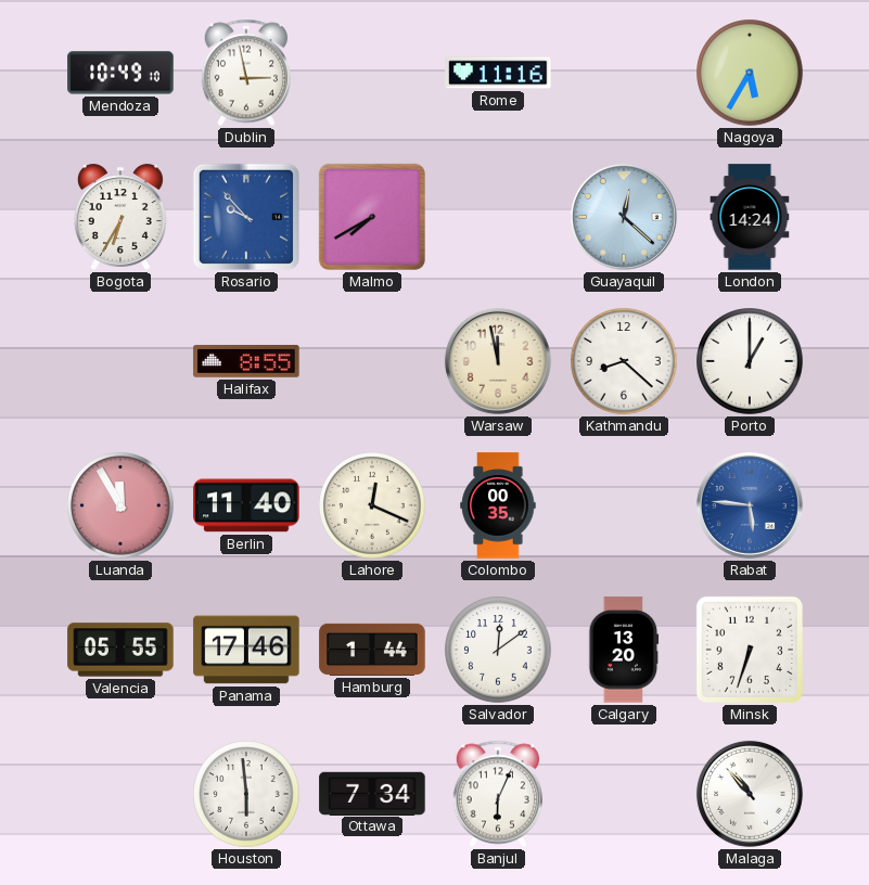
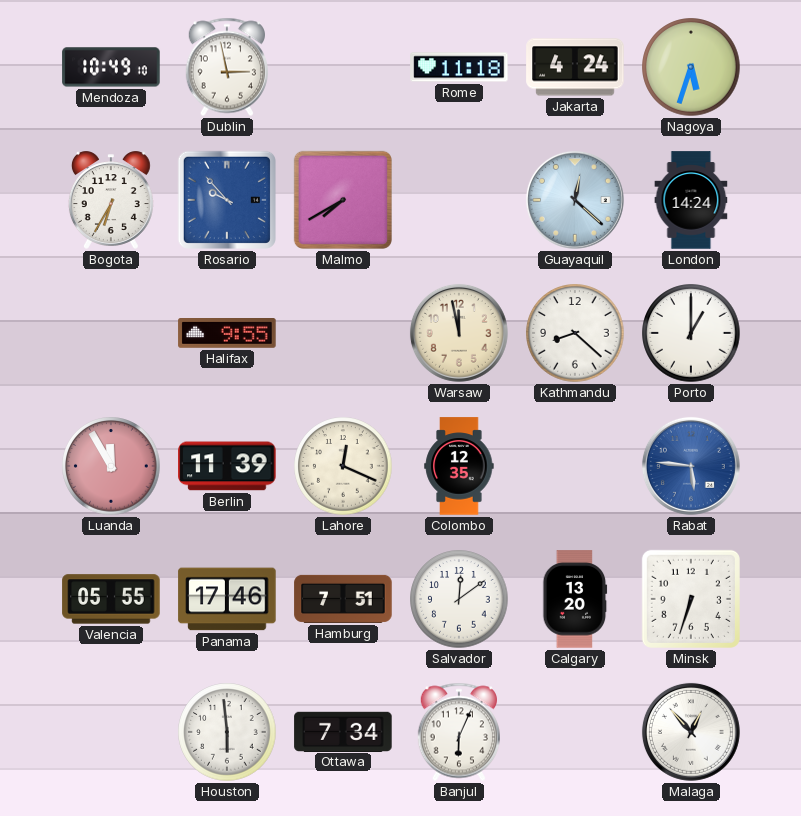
Rome: 11:16 -> 11:18
Jakarta: none -> 4:24
Nagoya: 5:35 -> 5:33
Halifax: 8:55 -> 9:55
Berlin: 11:40 -> 11:39
Colombo: 00:35 -> 12:35
Hamburg: 1:44 -> 7:51
Malaga: 10:53 -> 12:53
